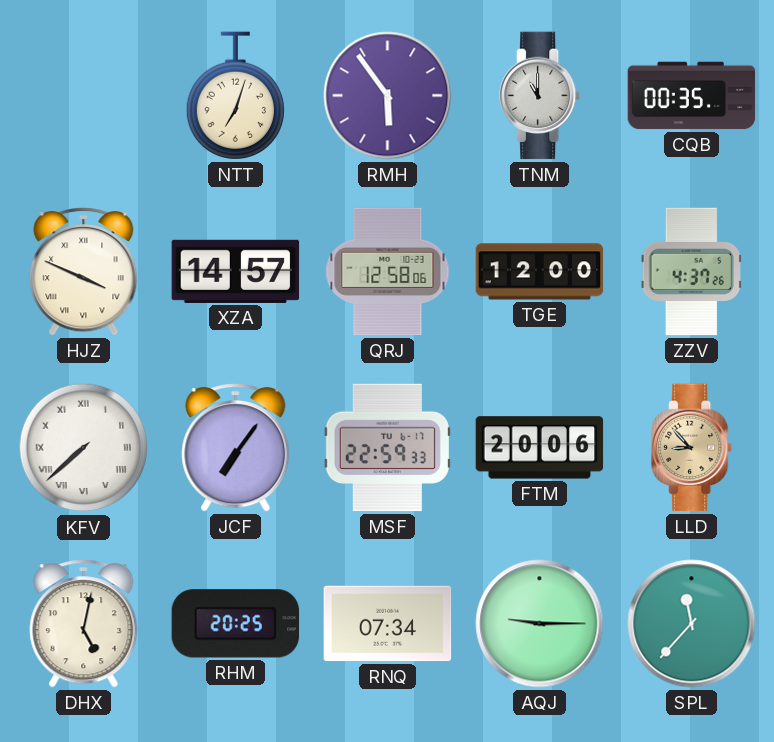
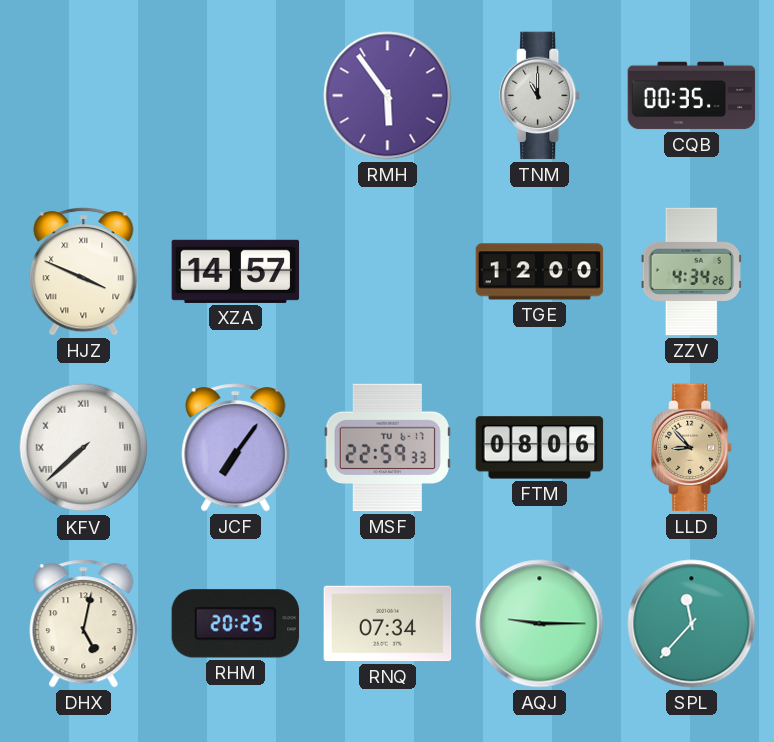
NTT: 7:03 -> none
QRJ: 12:58 -> none
ZZV: 4:37 -> 4:34
FTM: 20:06 -> 08:06
